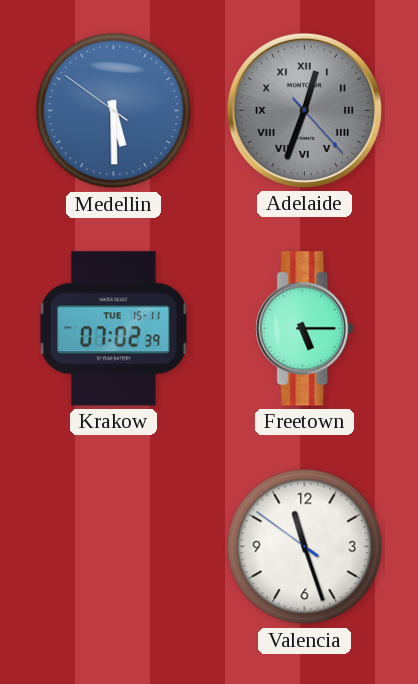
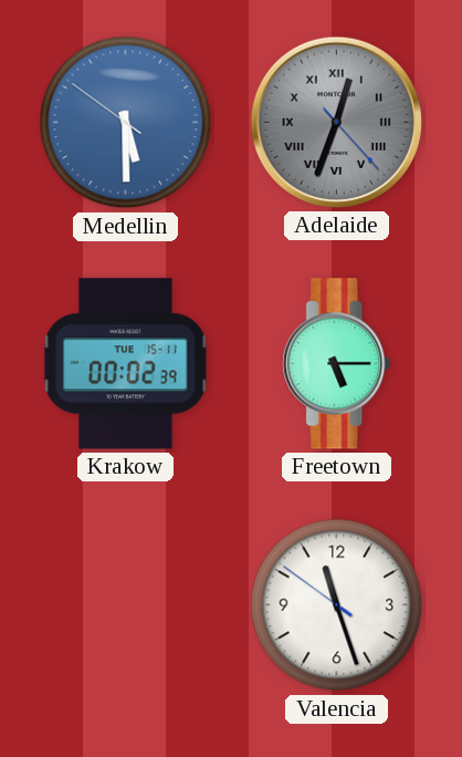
Krakow: 07:02 -> 00:02
